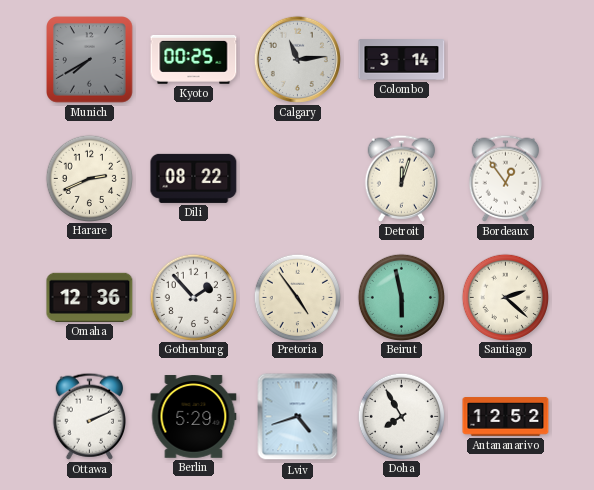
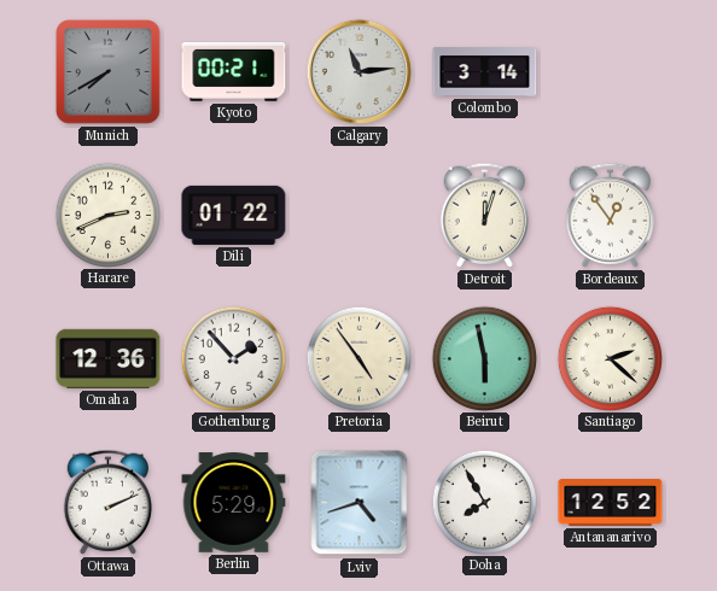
Kyoto: 00:25 -> 00:21
Dili: 08:22 -> 01:22
